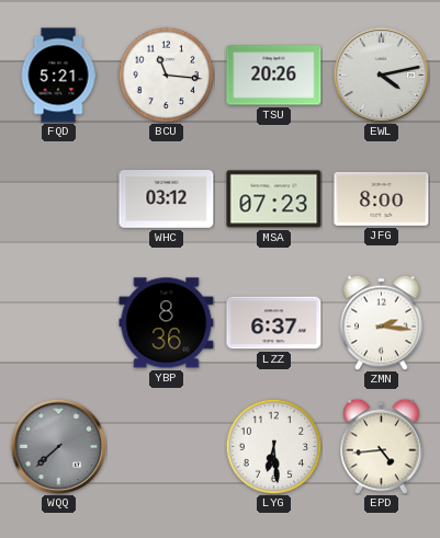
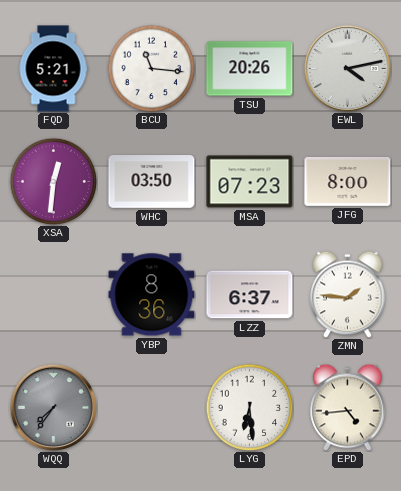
XSA: none -> 12:31
WHC: 03:12 -> 03:50
ZMN: 2:16 -> 1:46
WQQ: 7:38 -> 7:36
